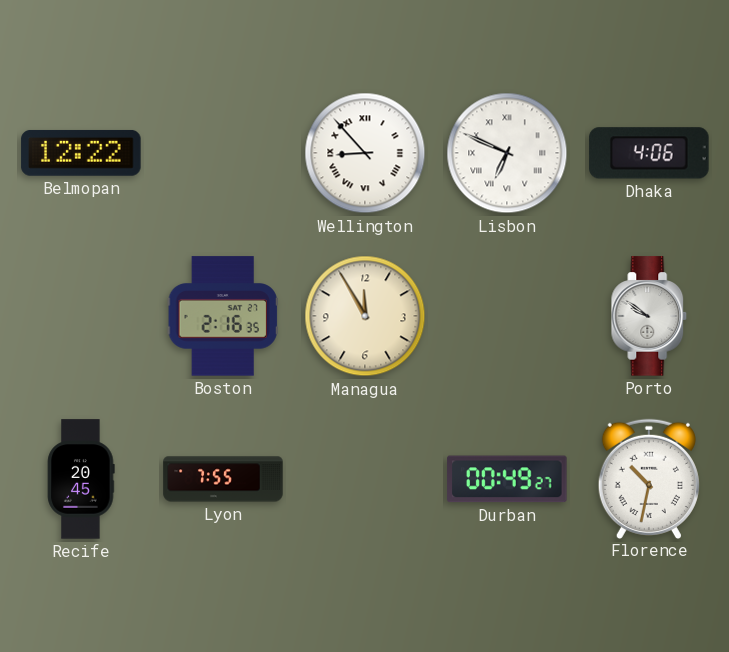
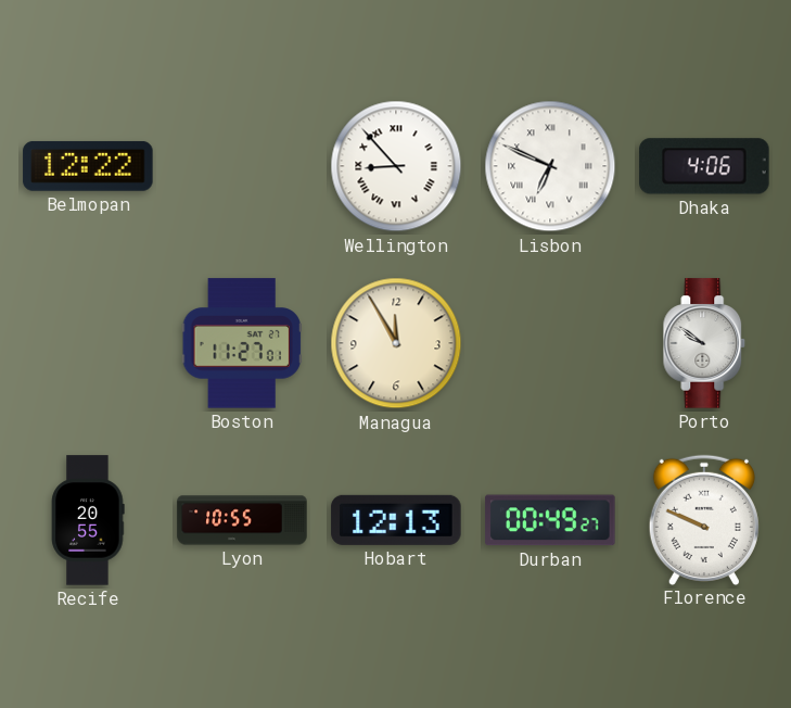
Boston: 2:16 -> 11:27
Recife: 20:45 -> 20:55
Lyon: 7:55 -> 10:55
Hobart: none -> 12:13
Florence: 10:32 -> 9:49
